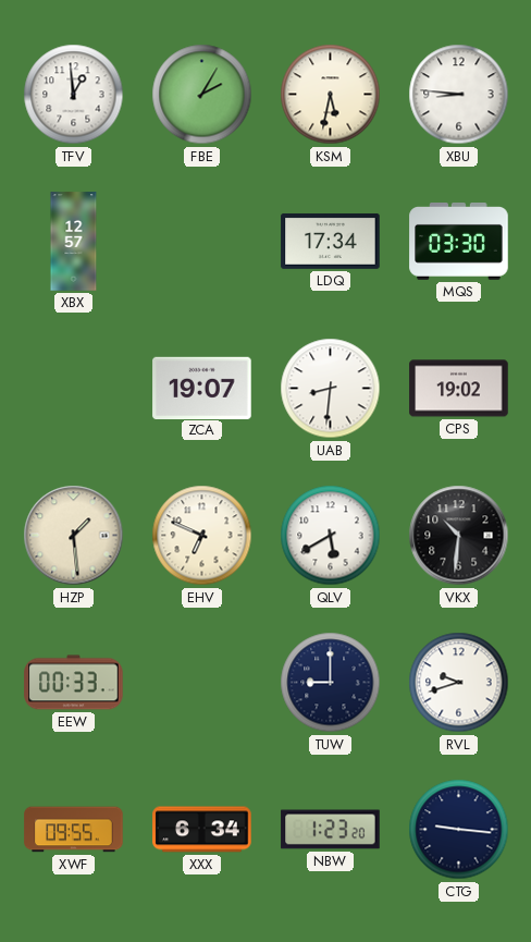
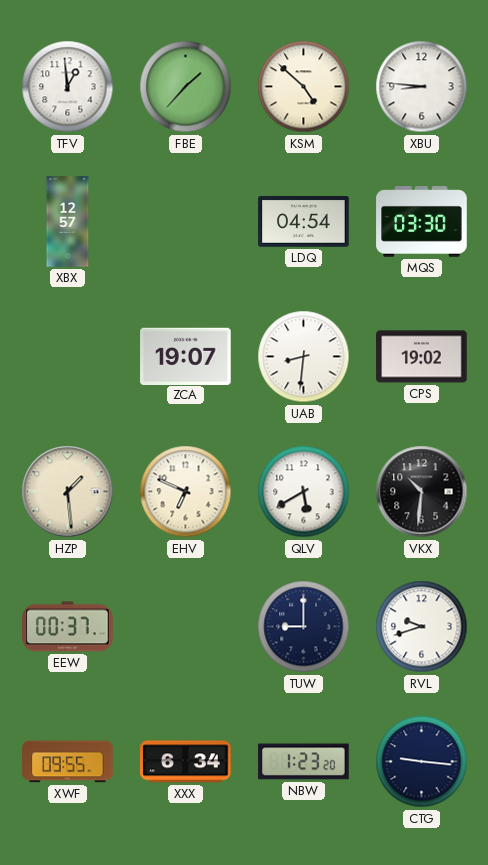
FBE: 2:05 -> 1:37
KSM: 5:32 -> 4:52
LDQ: 17:34 -> 04:54
EEW: 00:33 -> 00:37
